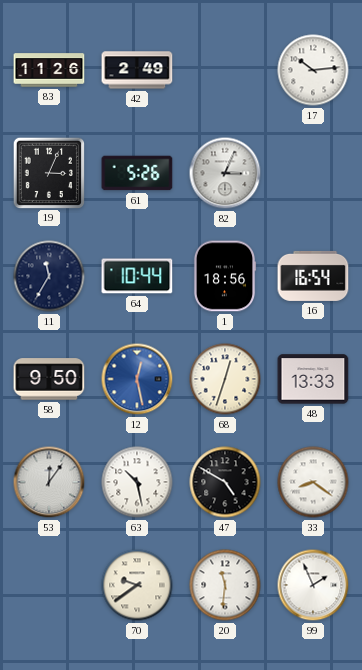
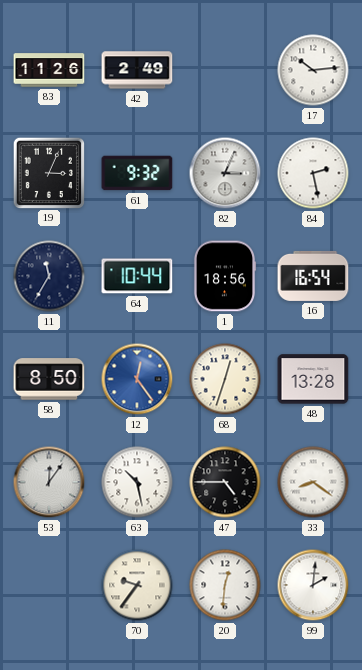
61: 5:26 -> 9:32
84: none -> 2:28
58: 9:50 -> 8:50
12: 12:28 -> 12:24
48: 13:33 -> 13:28
47: 4:50 -> 4:45
70: 9:39 -> 9:36
20: 11:31 -> 12:31
99: 1:56 -> 2:01
